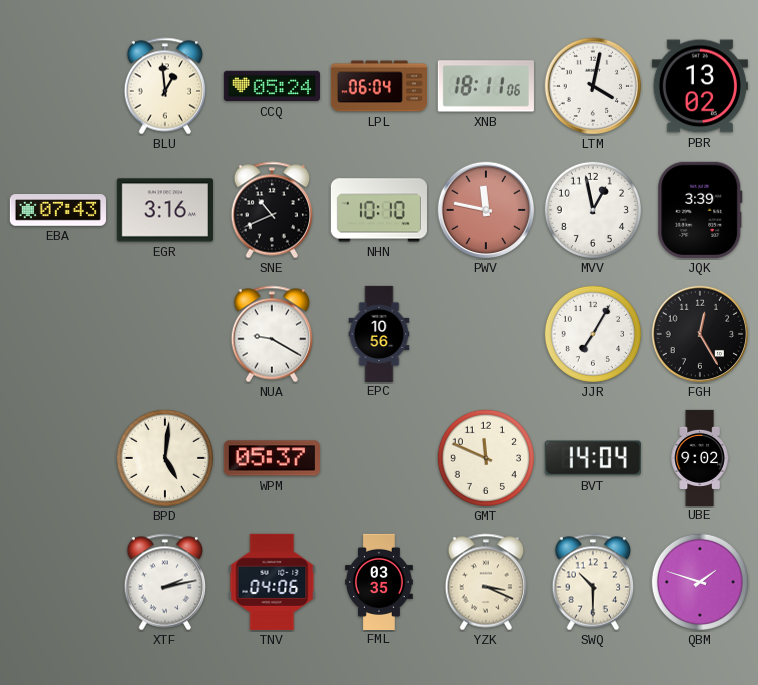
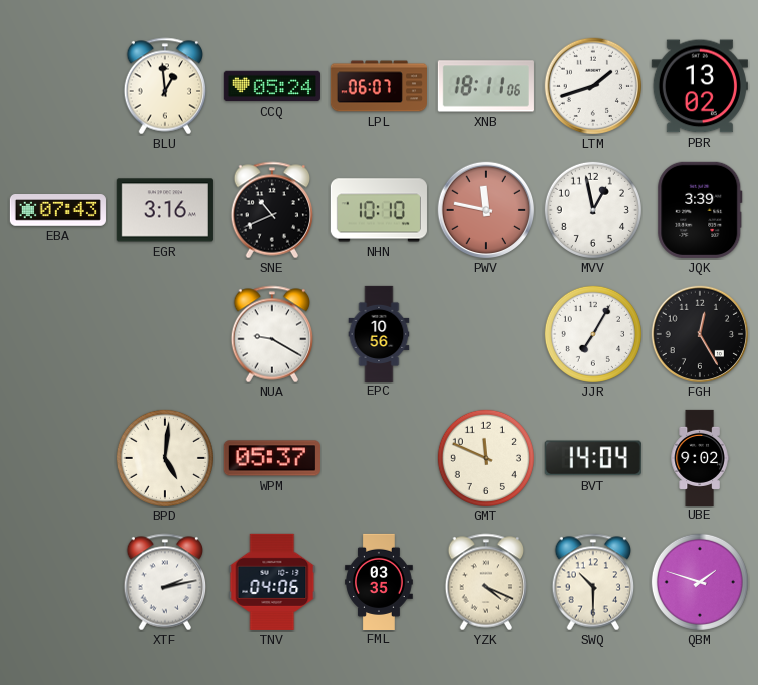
LPL: 06:04 -> 06:07
LTM: 4:02 -> 1:42
YZK: 3:19 -> 4:19
